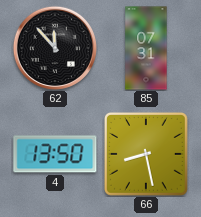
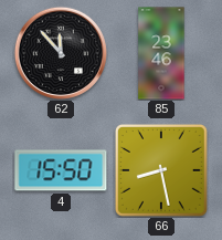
85: 07:31 -> 23:46
4: 13:50 -> 15:50
